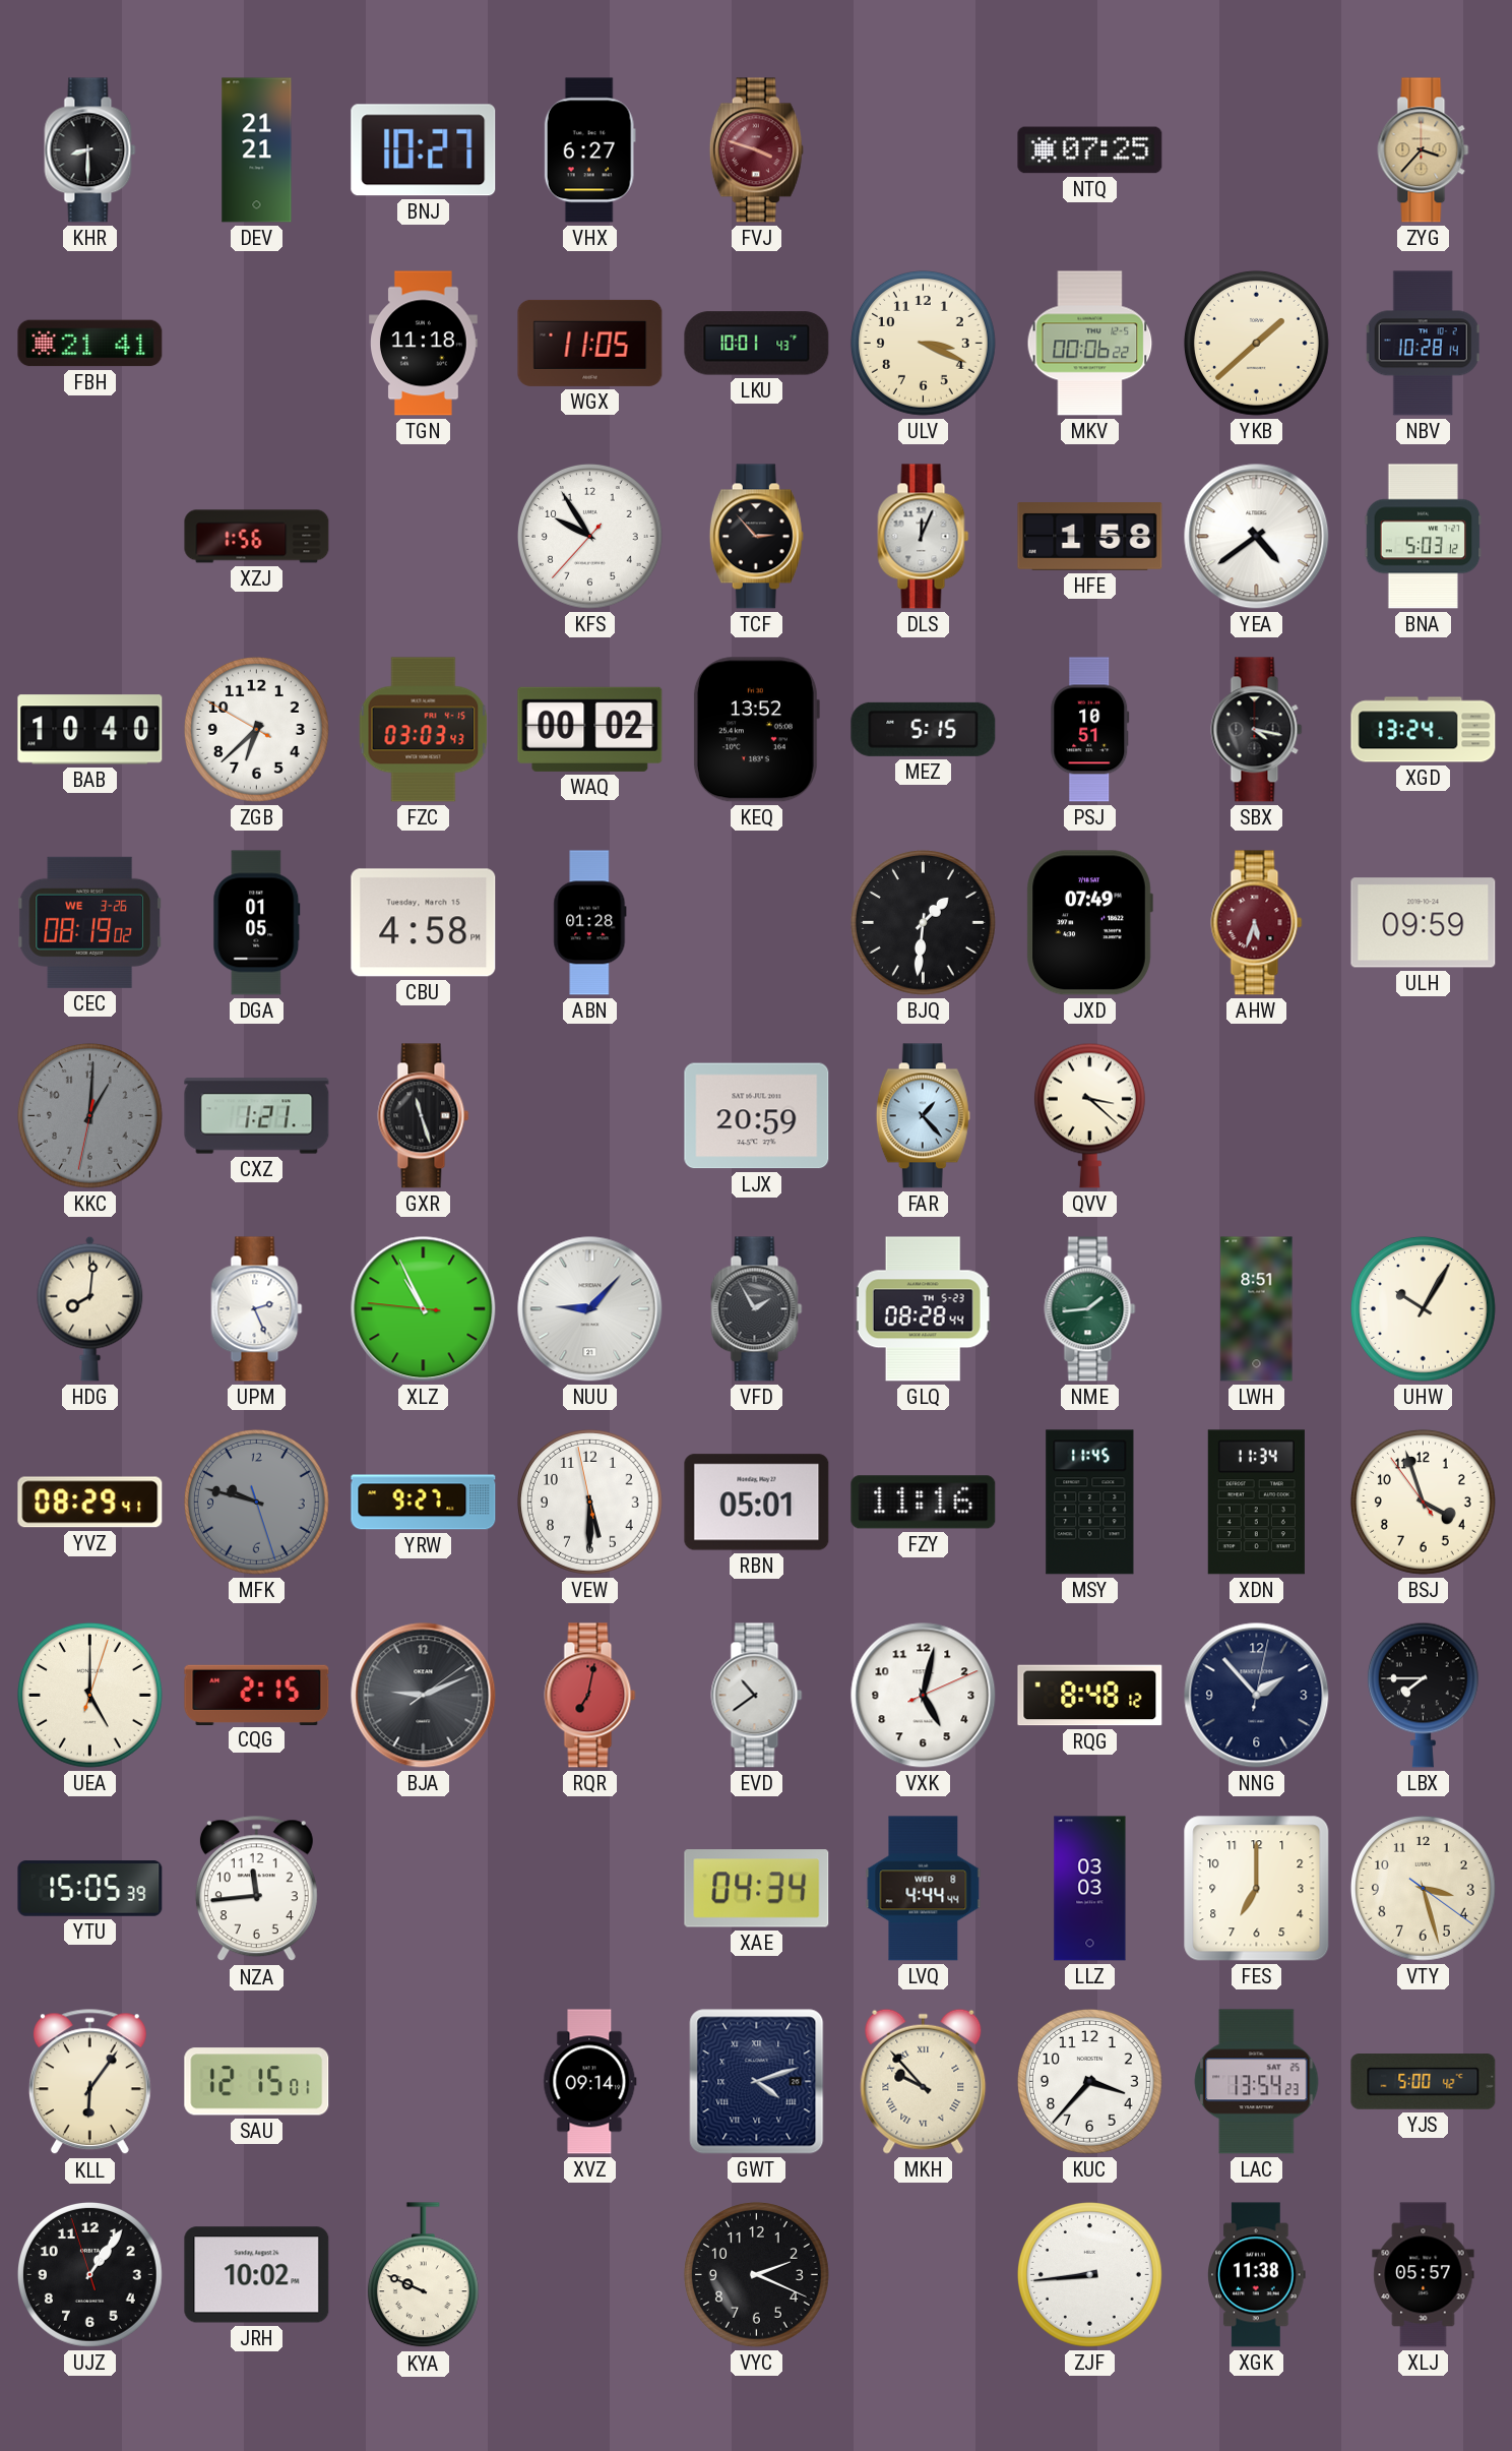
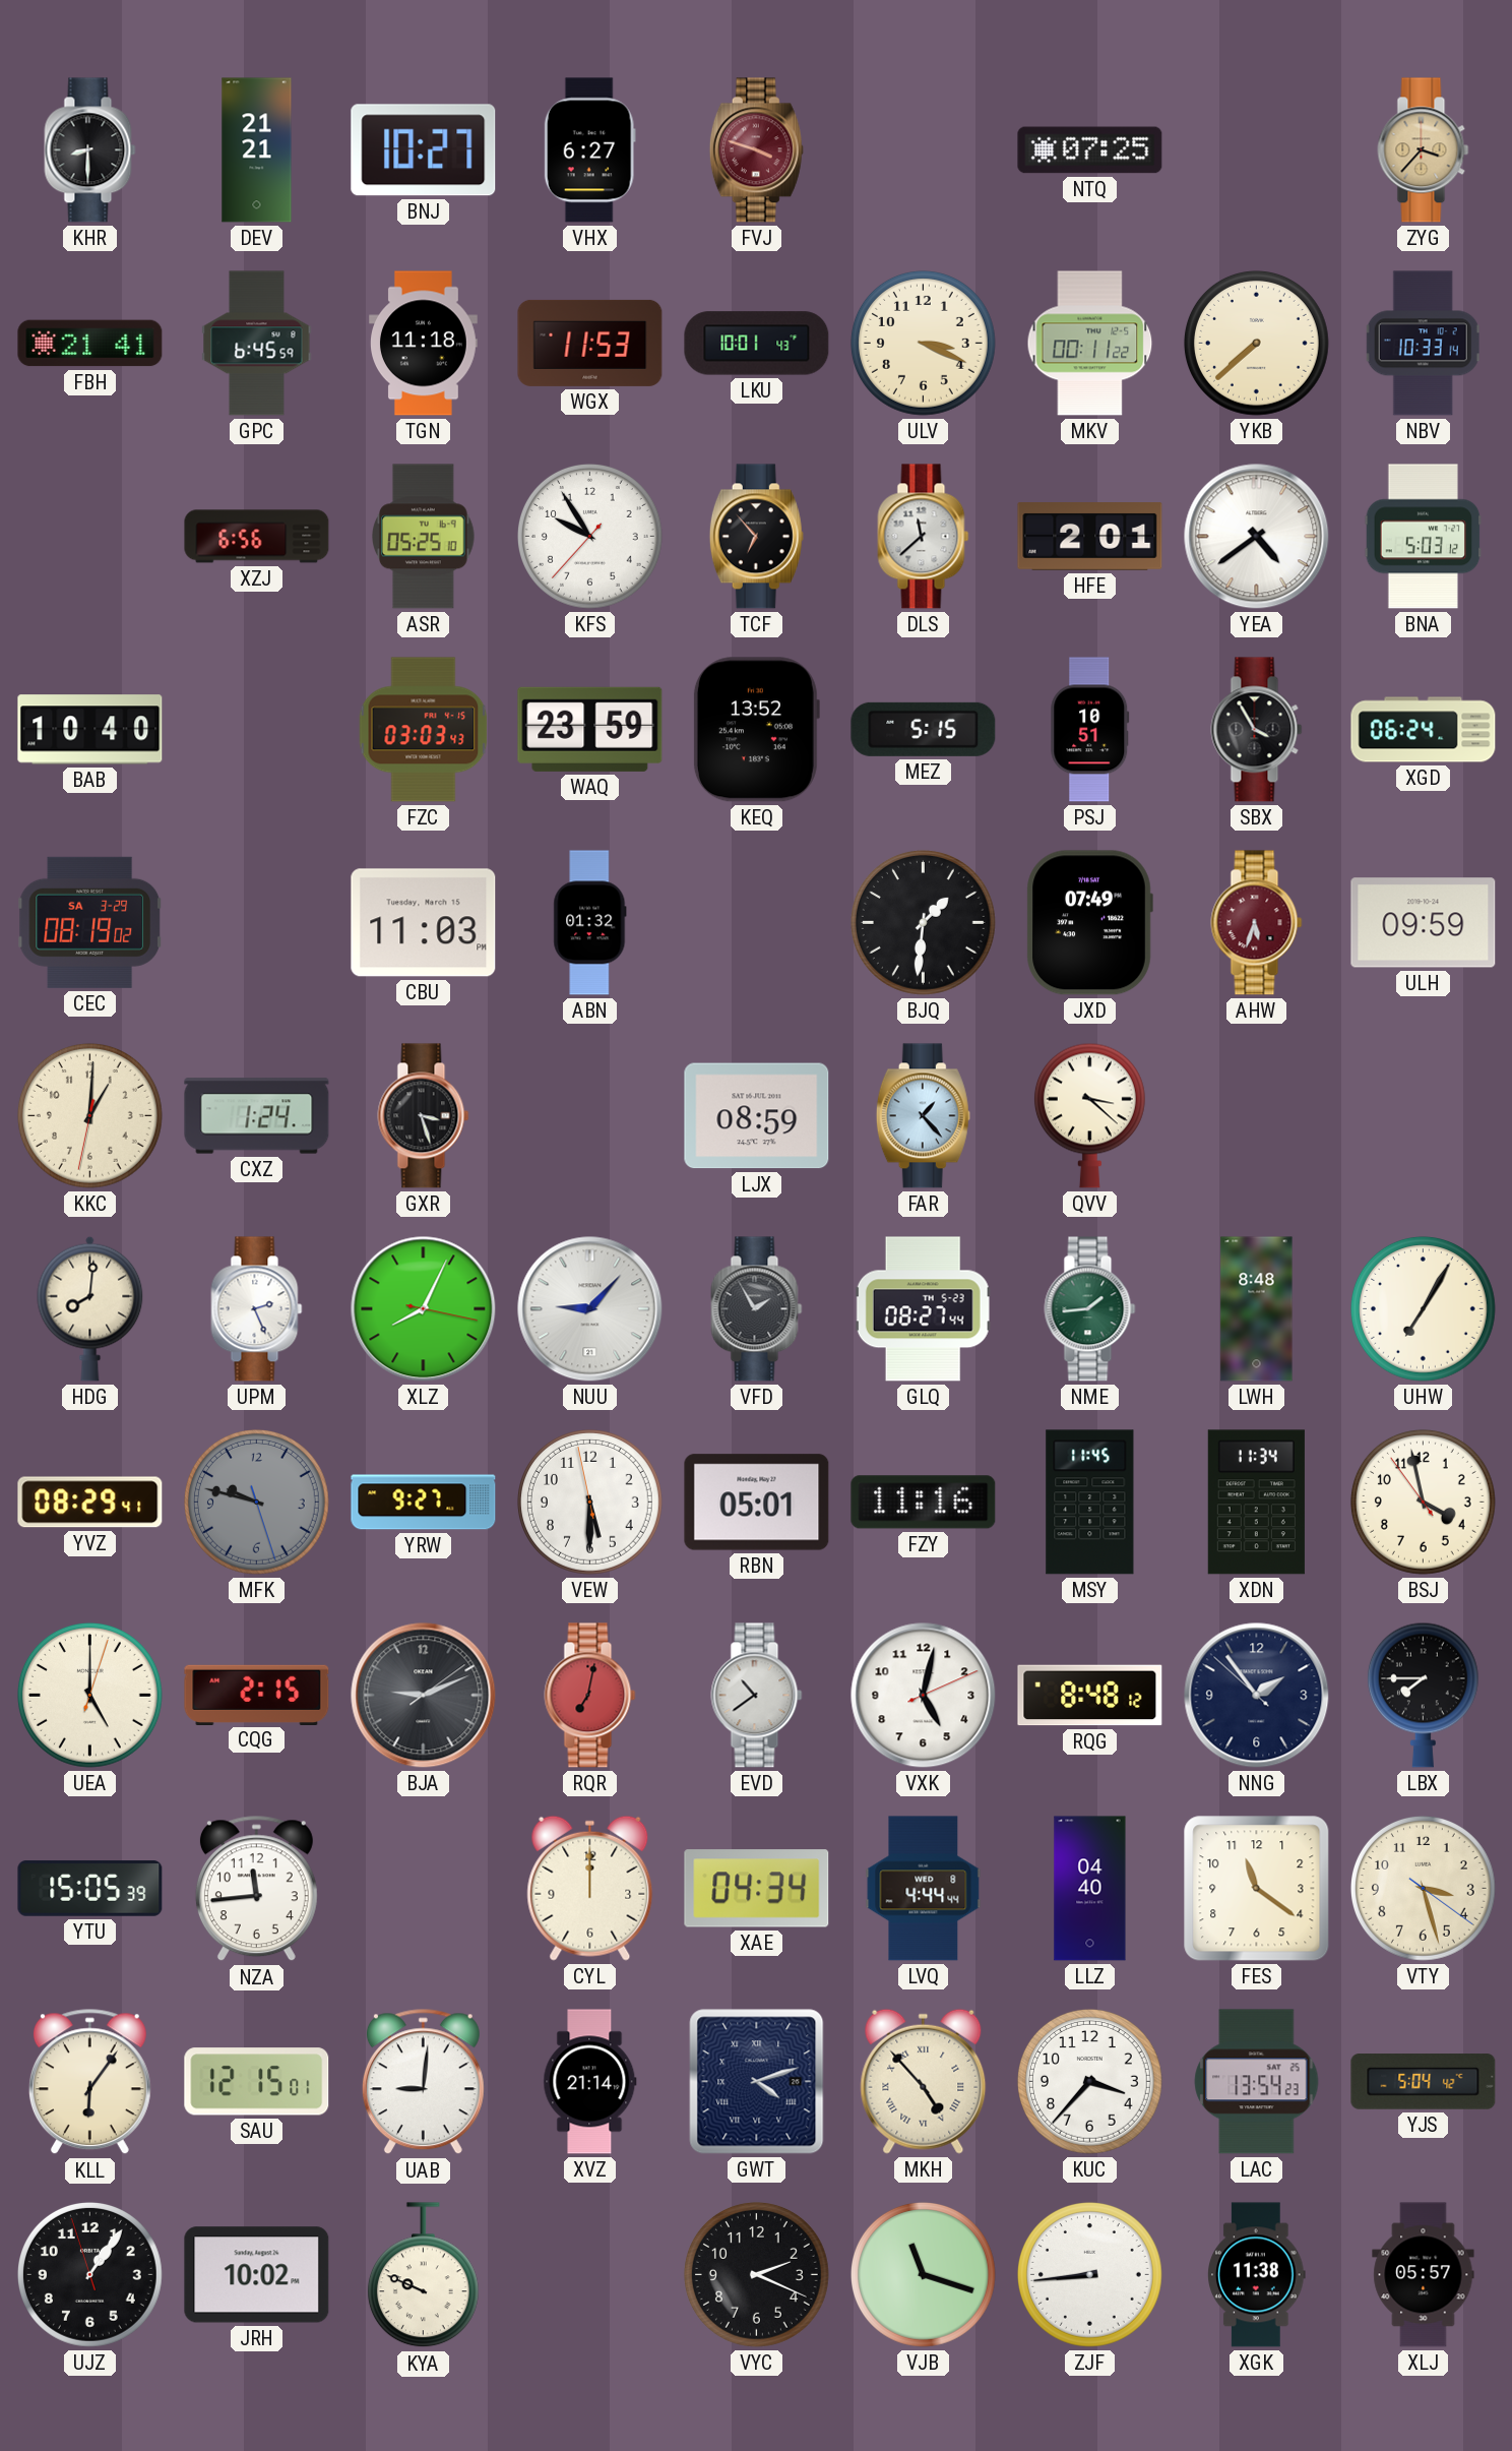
GPC: none -> 6:45
WGX: 11:05 -> 11:53
MKV: 00:06 -> 00:11
YKB: 1:38 -> 7:38
NBV: 10:28 -> 10:33
XZJ: 1:56 -> 6:56
ASR: none -> 05:25
TCF: 2:53 -> 6:53
DLS: 12:04 -> 11:38
HFE: 1:58 -> 2:01
ZGB: 6:37 -> none
WAQ: 00:02 -> 23:59
SBX: 4:17 -> 3:55
XGD: 13:24 -> 06:24
CEC date: WE 3-26 -> SA 3-29
DGA: 01:05 -> none
CBU: 4:58 -> 11:03
ABN: 01:28 -> 01:32
KKC dial: grey -> cream
CXZ: 1:21 -> 1:24
GXR: 11:27 -> 3:27
LJX: 20:59 -> 08:59
XLZ: 10:55 -> 8:04
GLQ: 08:28 -> 08:27
LWH: 8:51 -> 8:48
UHW: 10:05 -> 7:05
BSJ: 3:56 -> 3:57
NNG: 1:53:02 -> 1:53:52
CYL: none -> 12:00
LLZ: 03:03 -> 04:40
FES: 7:00 -> 11:21
UAB: none -> 9:01
XVZ: 09:14 -> 21:14
MKH: 9:53 -> 4:53
YJS: 5:00 -> 5:04
VJB: none -> 11:18
